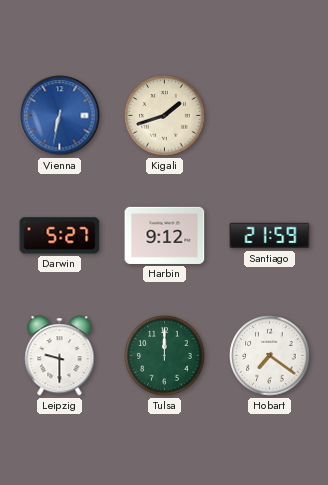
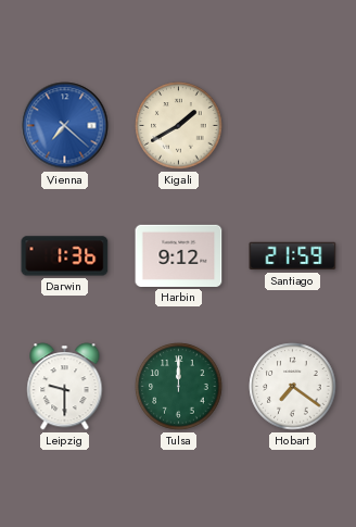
Vienna: 6:32 -> 7:22
Kigali: 1:42 -> 1:40
Darwin: 5:27 -> 1:36
